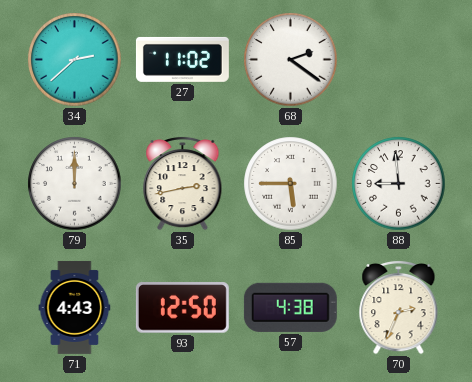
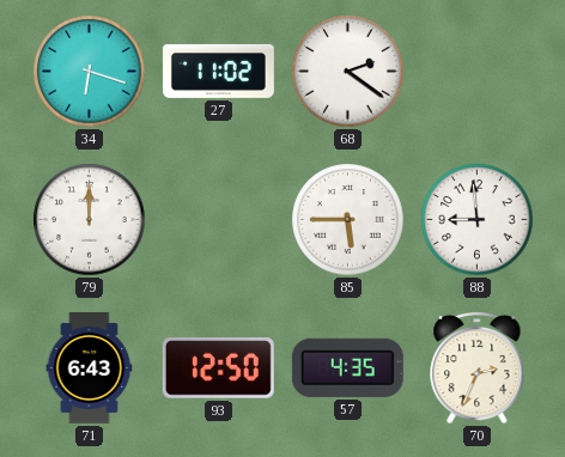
34: 2:38 -> 6:18
35: 2:43 -> none
71: 4:43 -> 6:43
57: 4:38 -> 4:35
